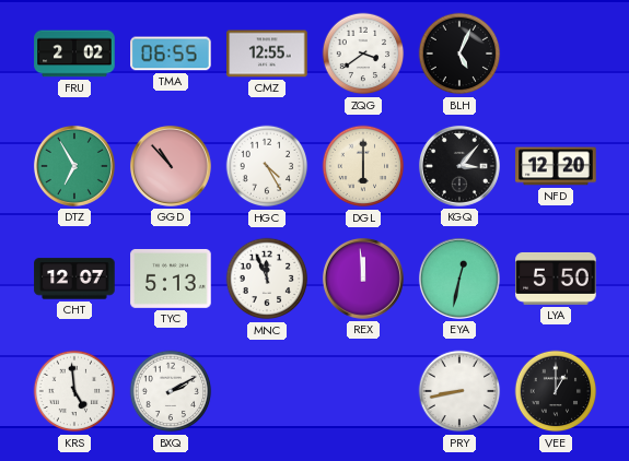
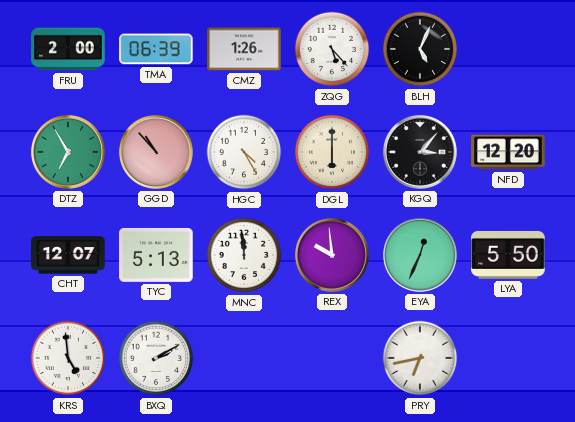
FRU: 2:02 -> 2:00
TMA: 06:55 -> 06:39
CMZ: 12:55 -> 1:26
ZQG: 3:39 -> 5:23
MNC: 11:56 -> 11:59
REX: 11:59 -> 9:59
EYA: 12:32 -> 12:34
PRY: 8:43 -> 6:43
VEE: 1:00 -> none
